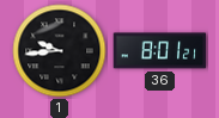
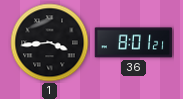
1: 9:44 -> 3:44
